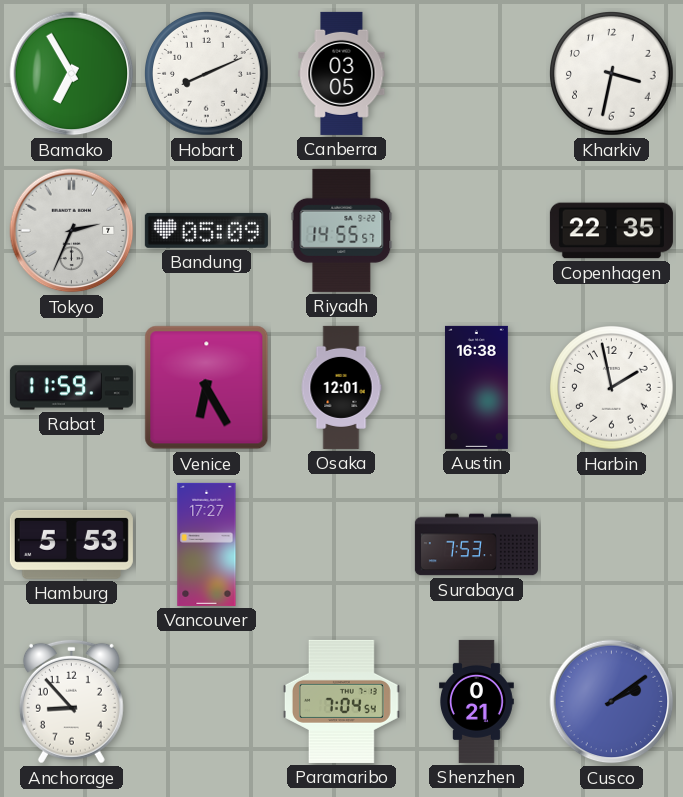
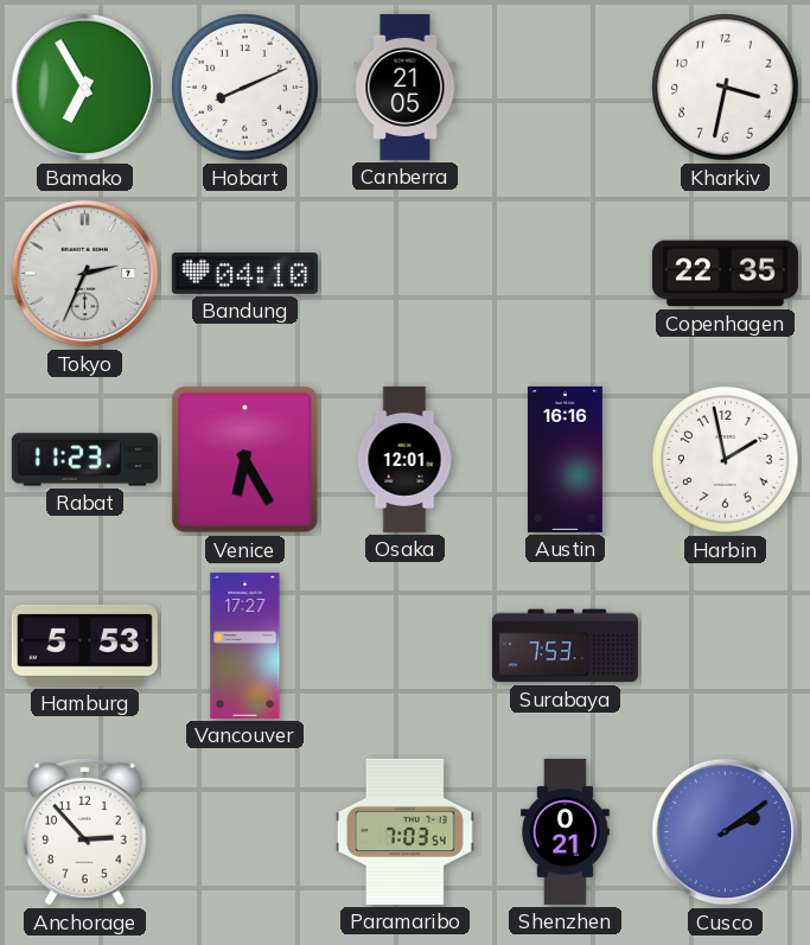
Canberra: 03:05 -> 21:05
Bandung: 05:09 -> 04:10
Riyadh: 14:55 -> none
Rabat: 11:59 -> 11:23
Austin: 16:38 -> 16:16
Anchorage: 8:53 -> 2:53
Paramaribo: 7:04 -> 7:03
